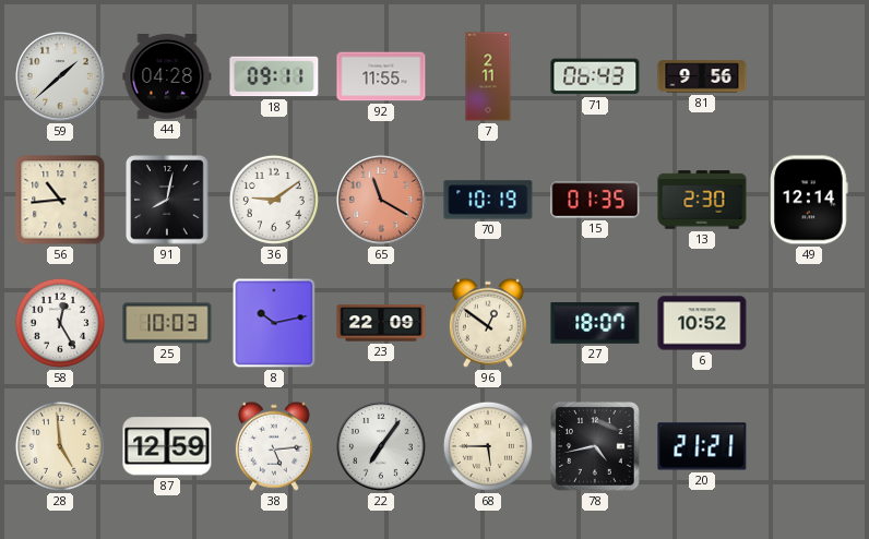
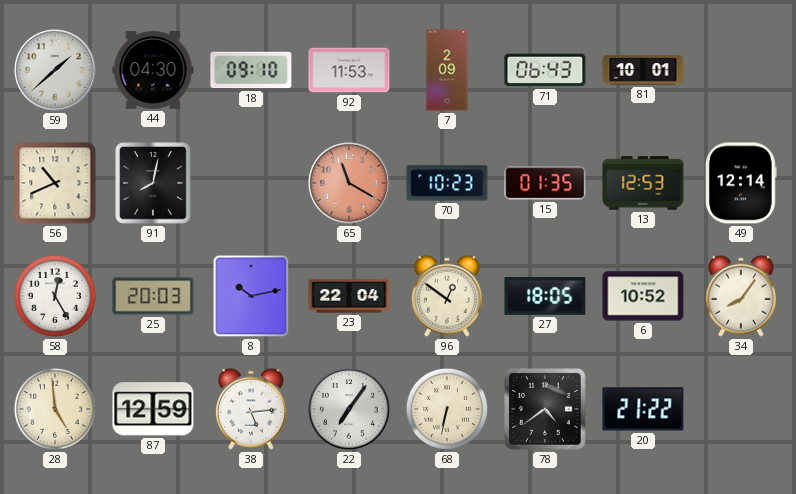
44: 04:28 -> 04:30
18: 09:11 -> 09:10
92: 11:55 -> 11:53
7: 2:11 -> 2:09
81: 9:56 -> 10:01
56: 10:44 -> 10:41
36: 9:09 -> none
70: 10:19 -> 10:23
13: 2:30 -> 12:53
25: 10:03 -> 20:03
23: 22:09 -> 22:04
27: 18:07 -> 18:05
34: none -> 8:06
68: 5:45 -> 6:32
78: 4:43 -> 4:39
20: 21:21 -> 21:22
